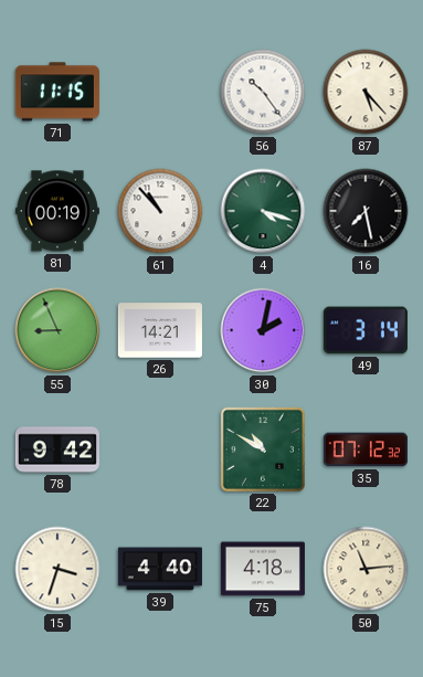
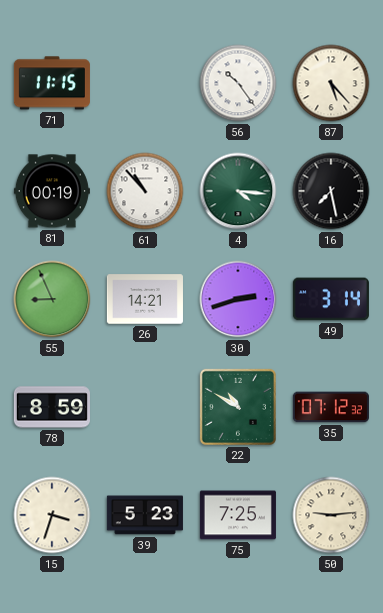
4: 4:18 -> 4:16
30: 2:02 -> 2:42
78: 9:42 -> 8:59
39: 4:40 -> 5:23
75: 4:18 -> 7:25
50: 11:14 -> 9:14
